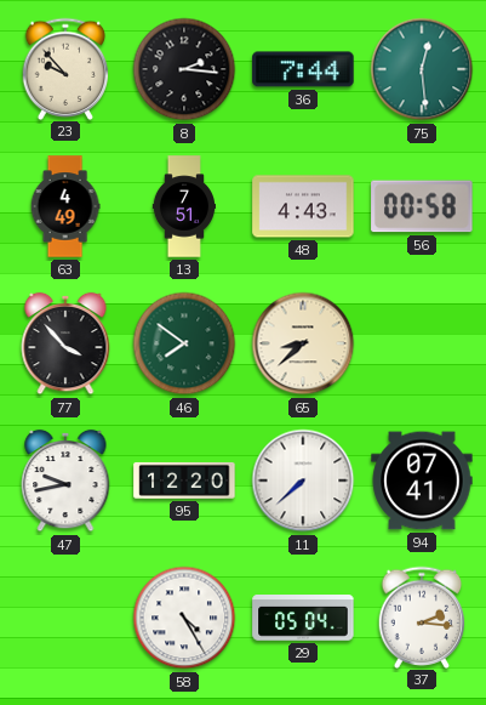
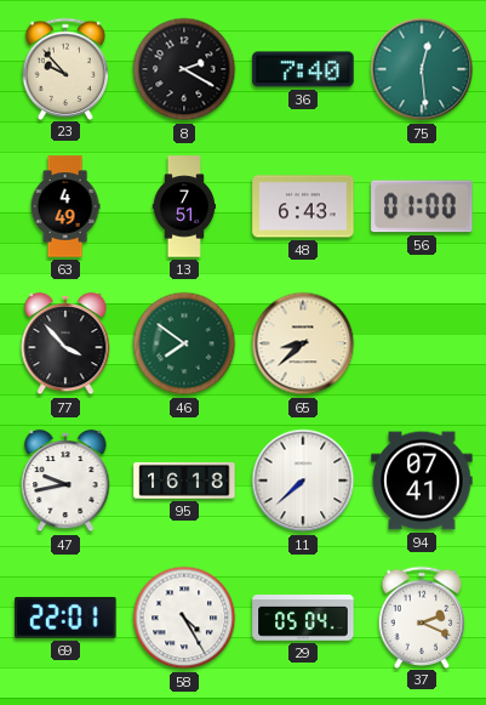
8: 2:16 -> 2:20
36: 7:44 -> 7:40
48: 4:43 -> 6:43
56: 00:58 -> 01:00
95: 12:20 -> 16:18
69: none -> 22:01
37: 2:16 -> 2:19
